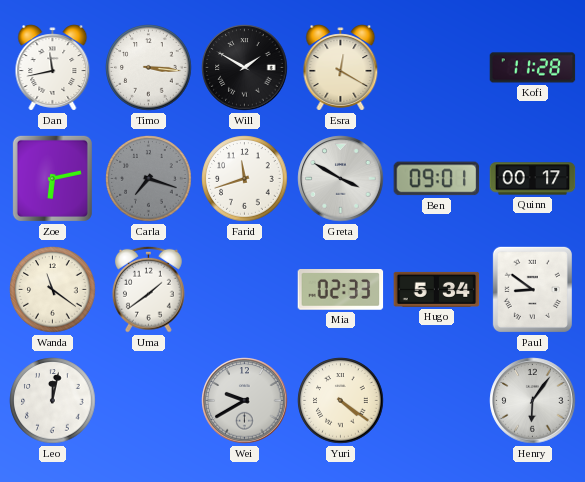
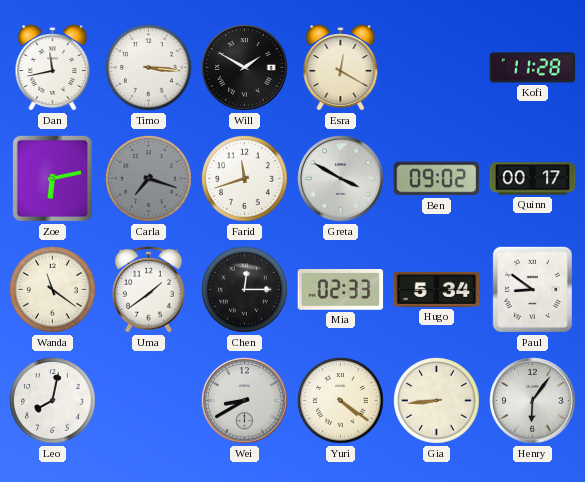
Ben: 09:01 -> 09:02
Chen: none -> 12:15
Leo: 12:02 -> 8:02
Wei: 9:40 -> 8:40
Gia: none -> 8:44
